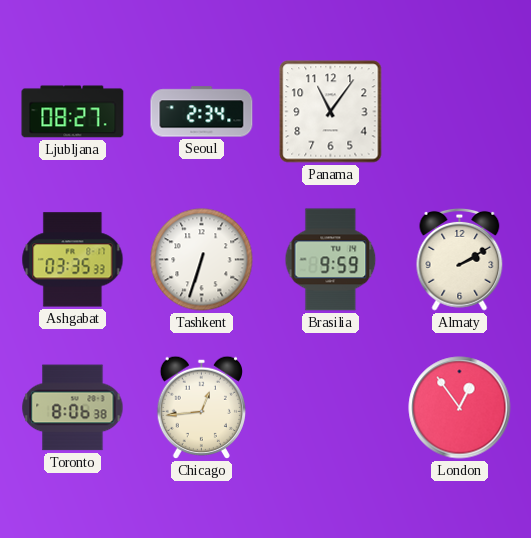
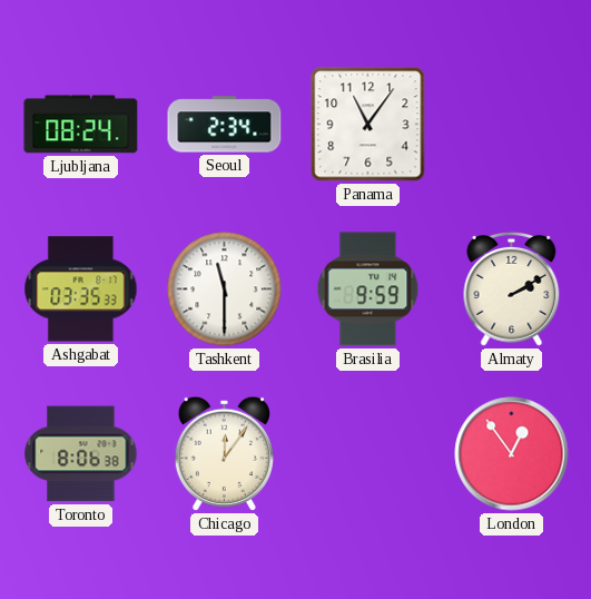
Ljubljana: 08:27 -> 08:24
Tashkent: 6:33 -> 11:30
Chicago: 12:44 -> 12:06
